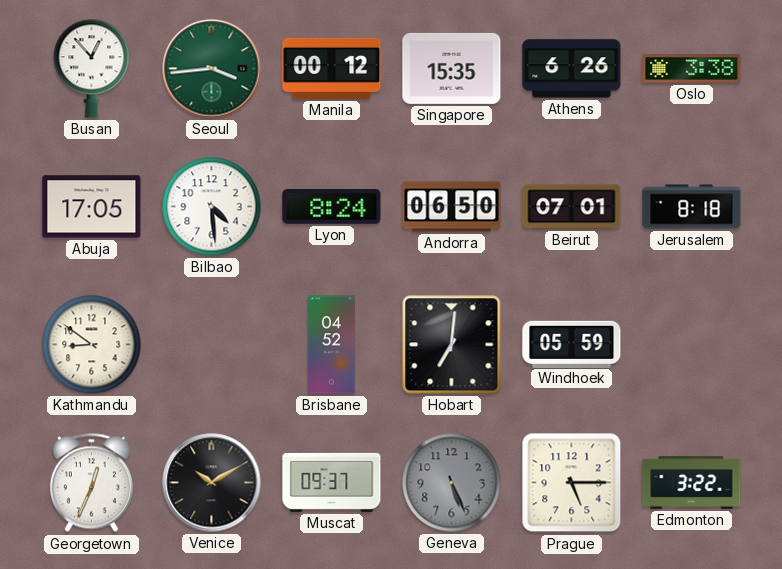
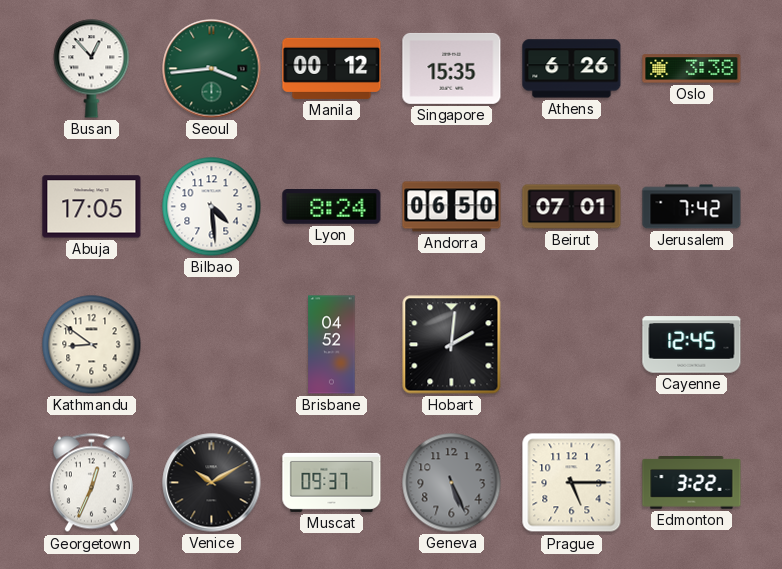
Jerusalem: 8:18 -> 7:42
Hobart: 7:01 -> 2:01
Windhoek: 05:59 -> none
Cayenne: none -> 12:45
